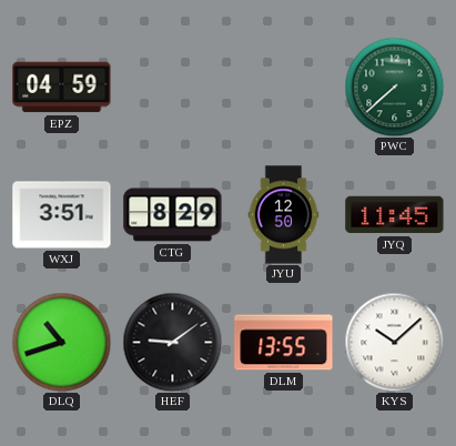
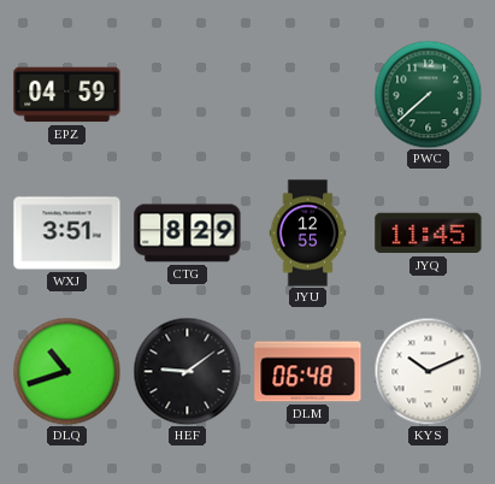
JYU: 12:50 -> 12:55
DLM: 13:55 -> 06:48
KYS: 10:08 -> 10:11
